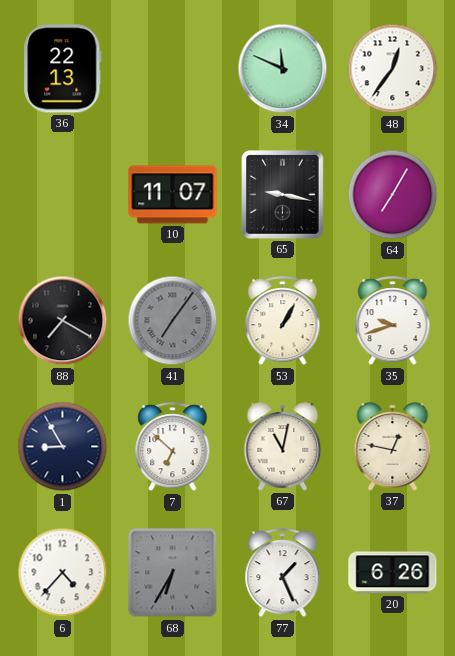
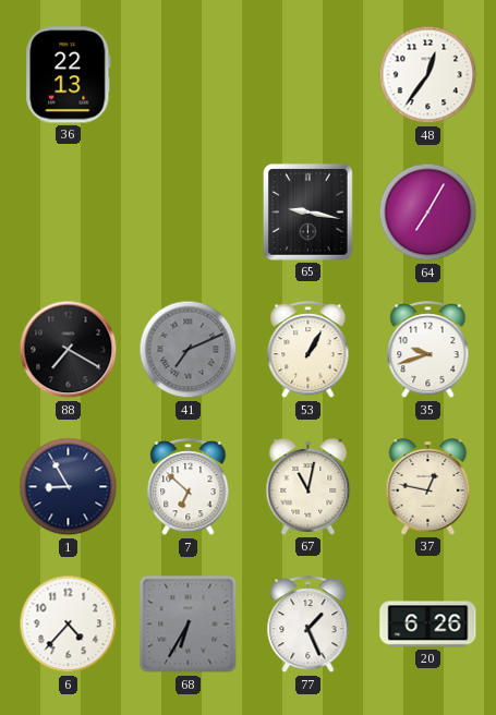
34: 11:49 -> none
10: 11:07 -> none
41: 7:06 -> 7:11
